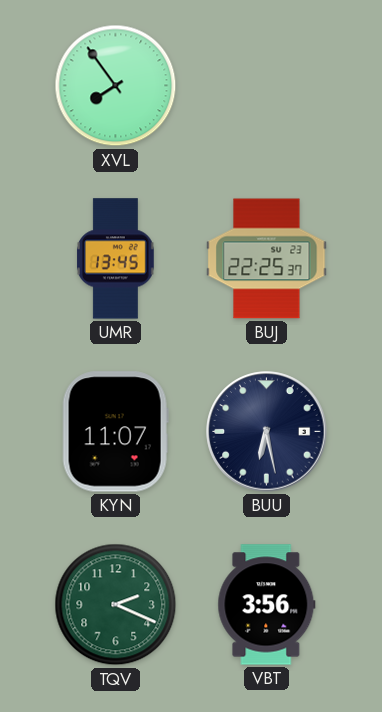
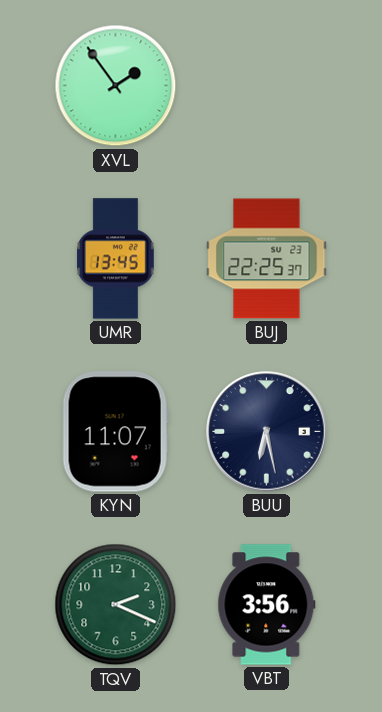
XVL: 7:54 -> 1:54
